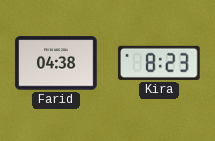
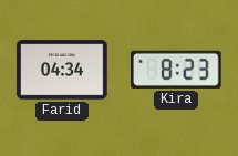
Farid: 04:38 -> 04:34
